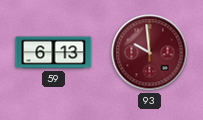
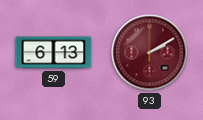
93: 9:59 -> 2:10
